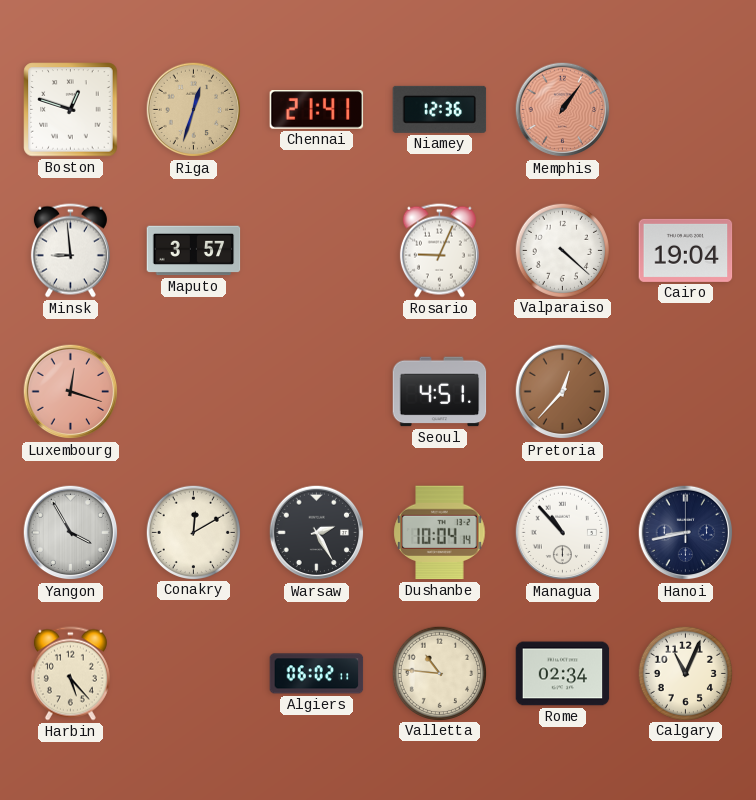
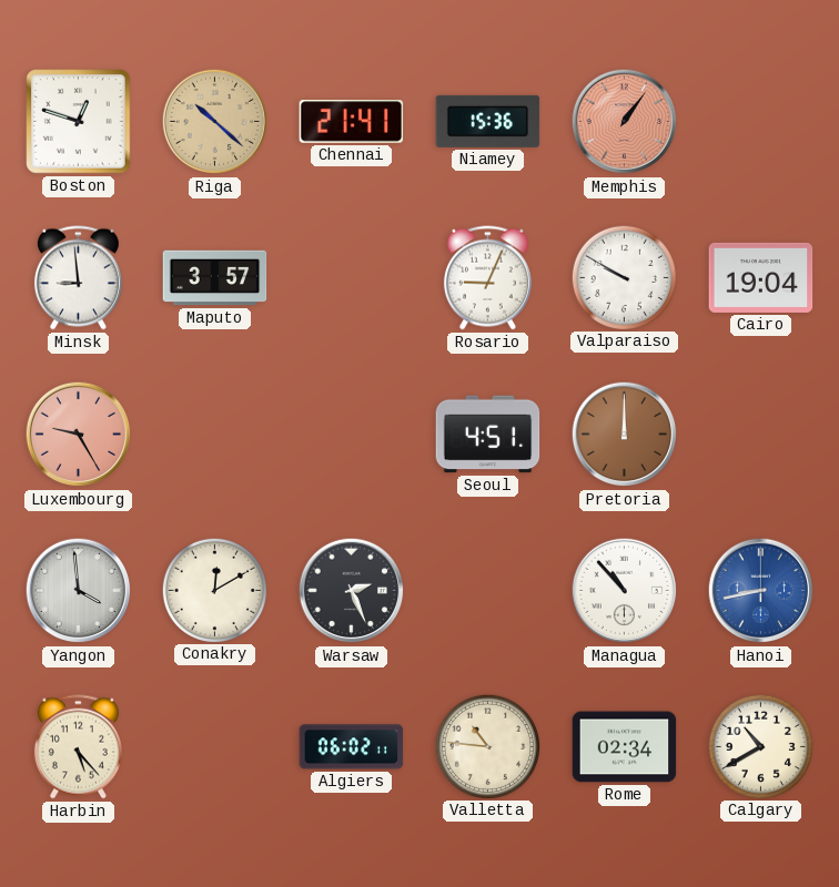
Riga: 12:33 -> 10:22
Niamey: 12:36 -> 15:36
Valparaiso: 4:22 -> 9:50
Luxembourg: 12:18 -> 9:25
Pretoria: 12:37 -> 12:00
Yangon: 3:55 -> 3:59
Warsaw: 2:25 -> 2:26
Dushanbe: 10:04 -> none
Hanoi dial: navy -> blue
Calgary: 11:04 -> 10:40
